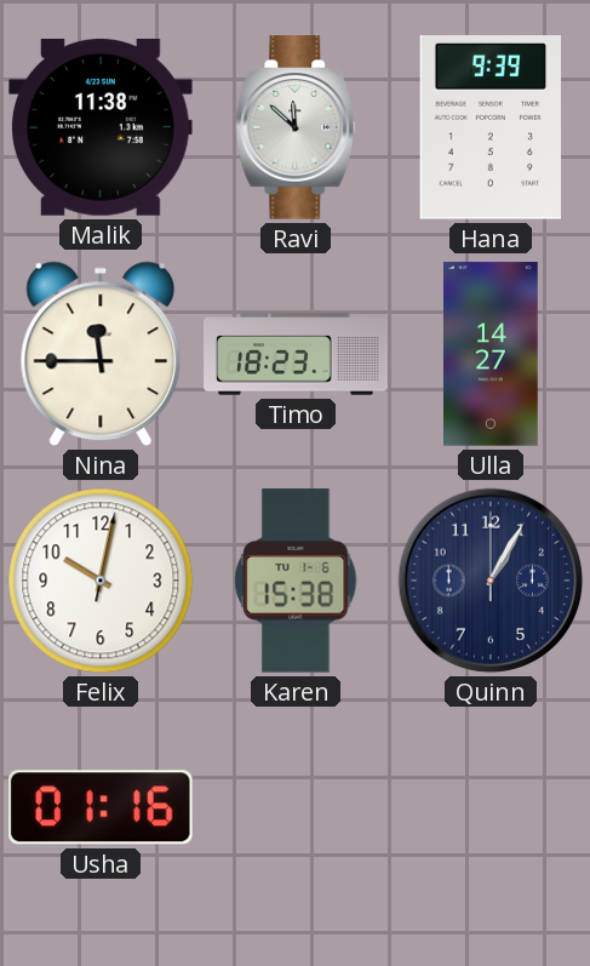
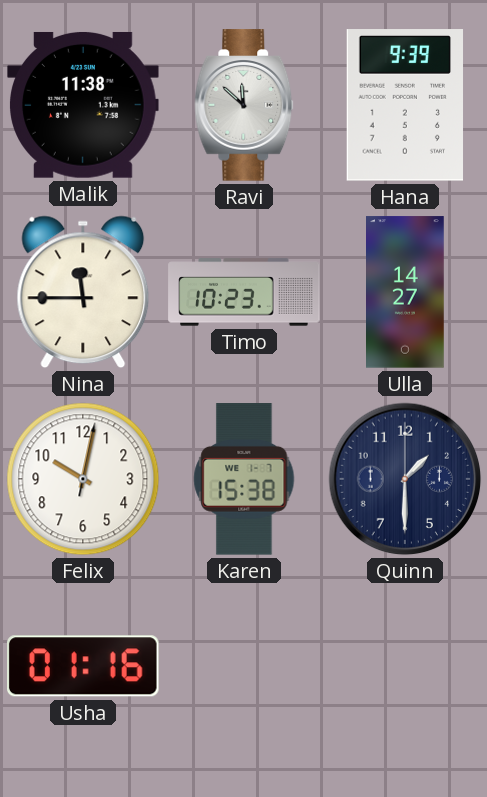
Timo: 18:23 -> 10:23
Karen date: TU 1-6 -> WE 1-7
Quinn: 1:05 -> 1:30
